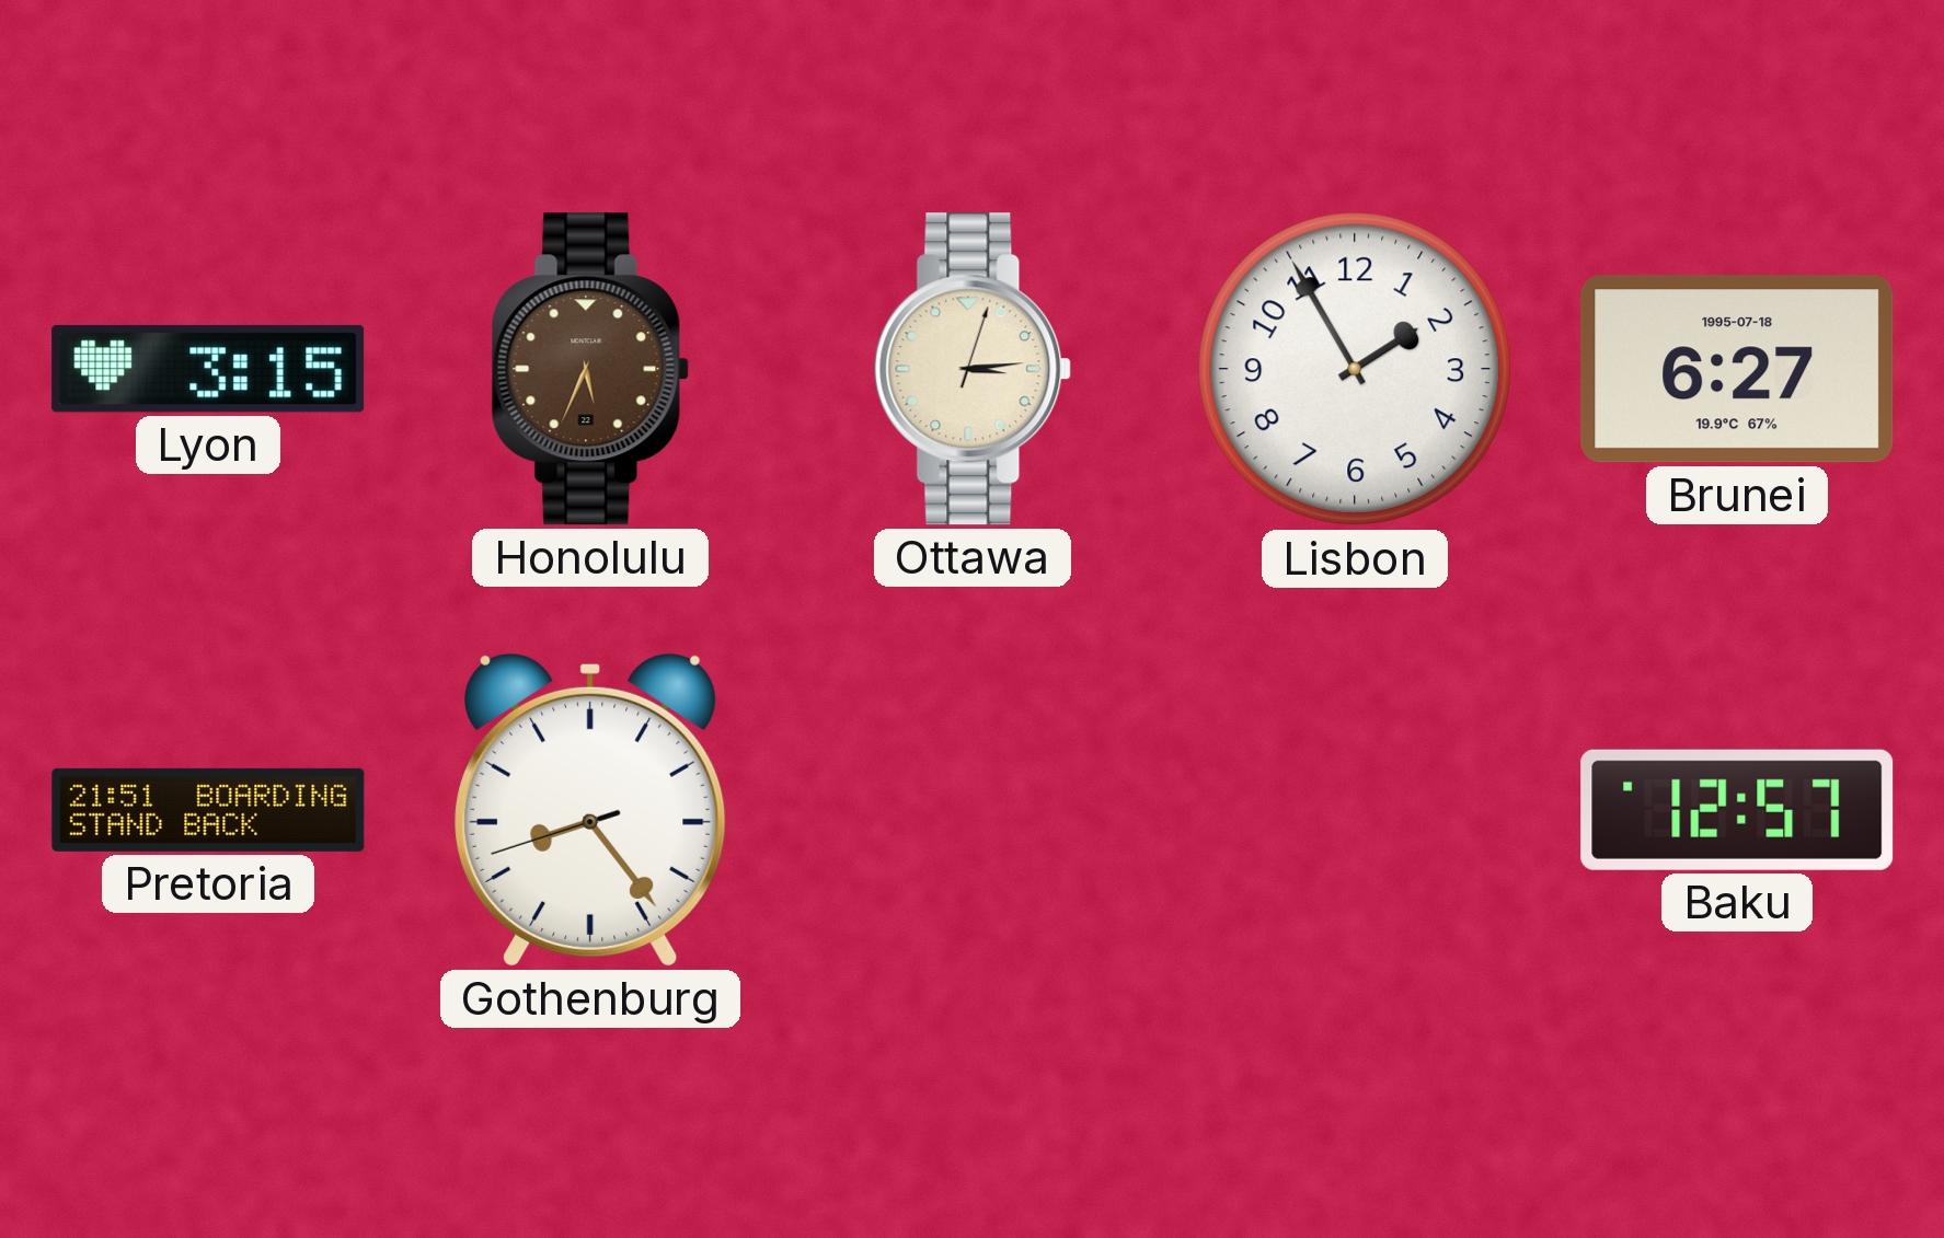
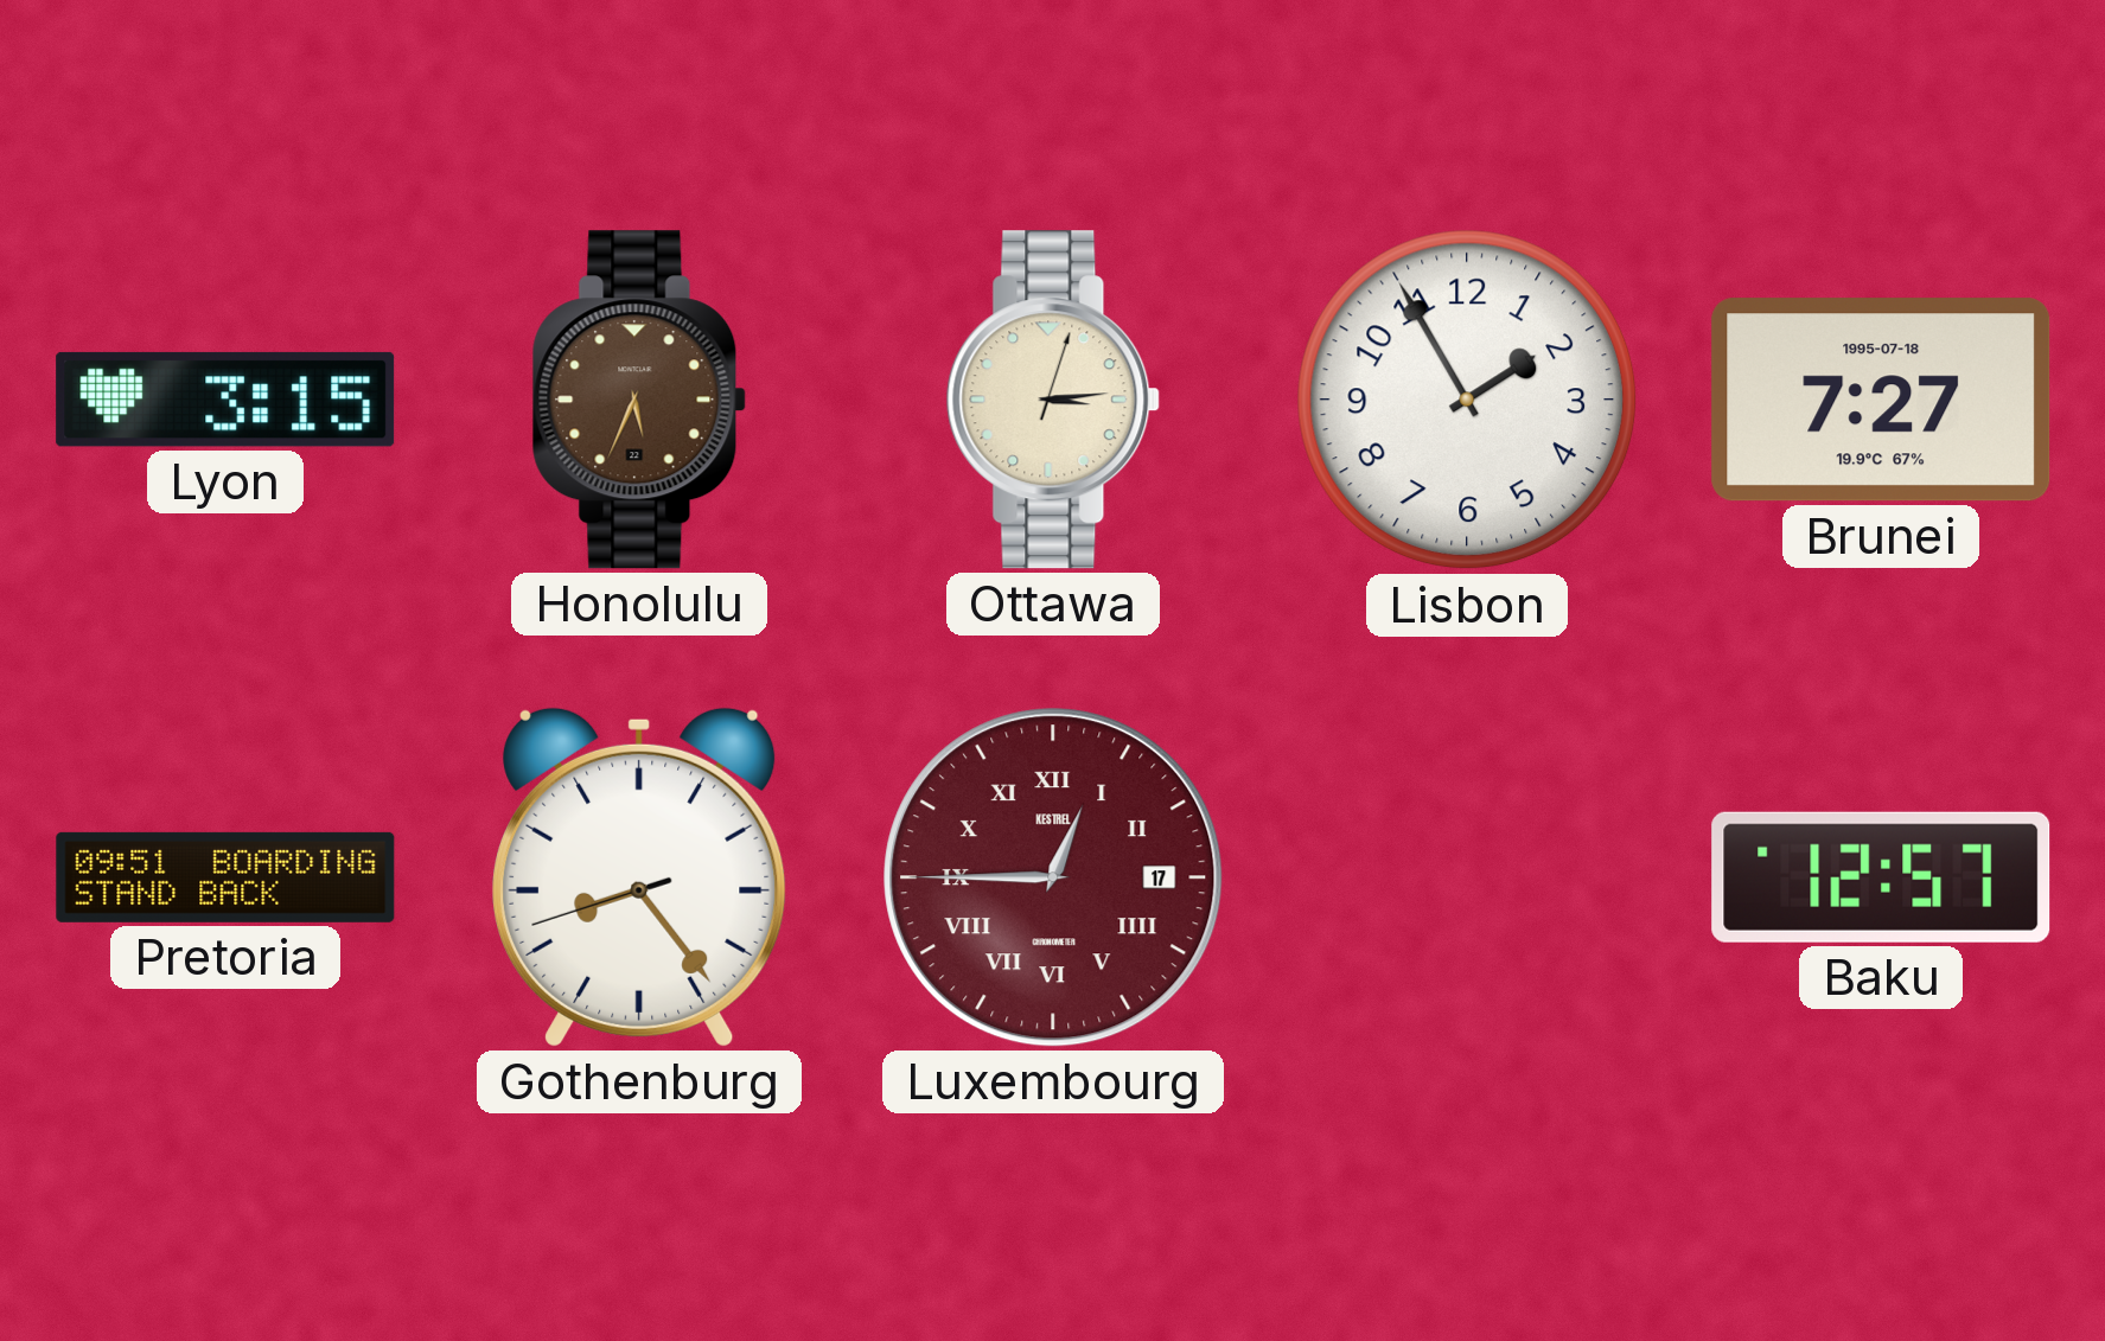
Brunei: 6:27 -> 7:27
Pretoria: 21:51 -> 09:51
Luxembourg: none -> 12:45
